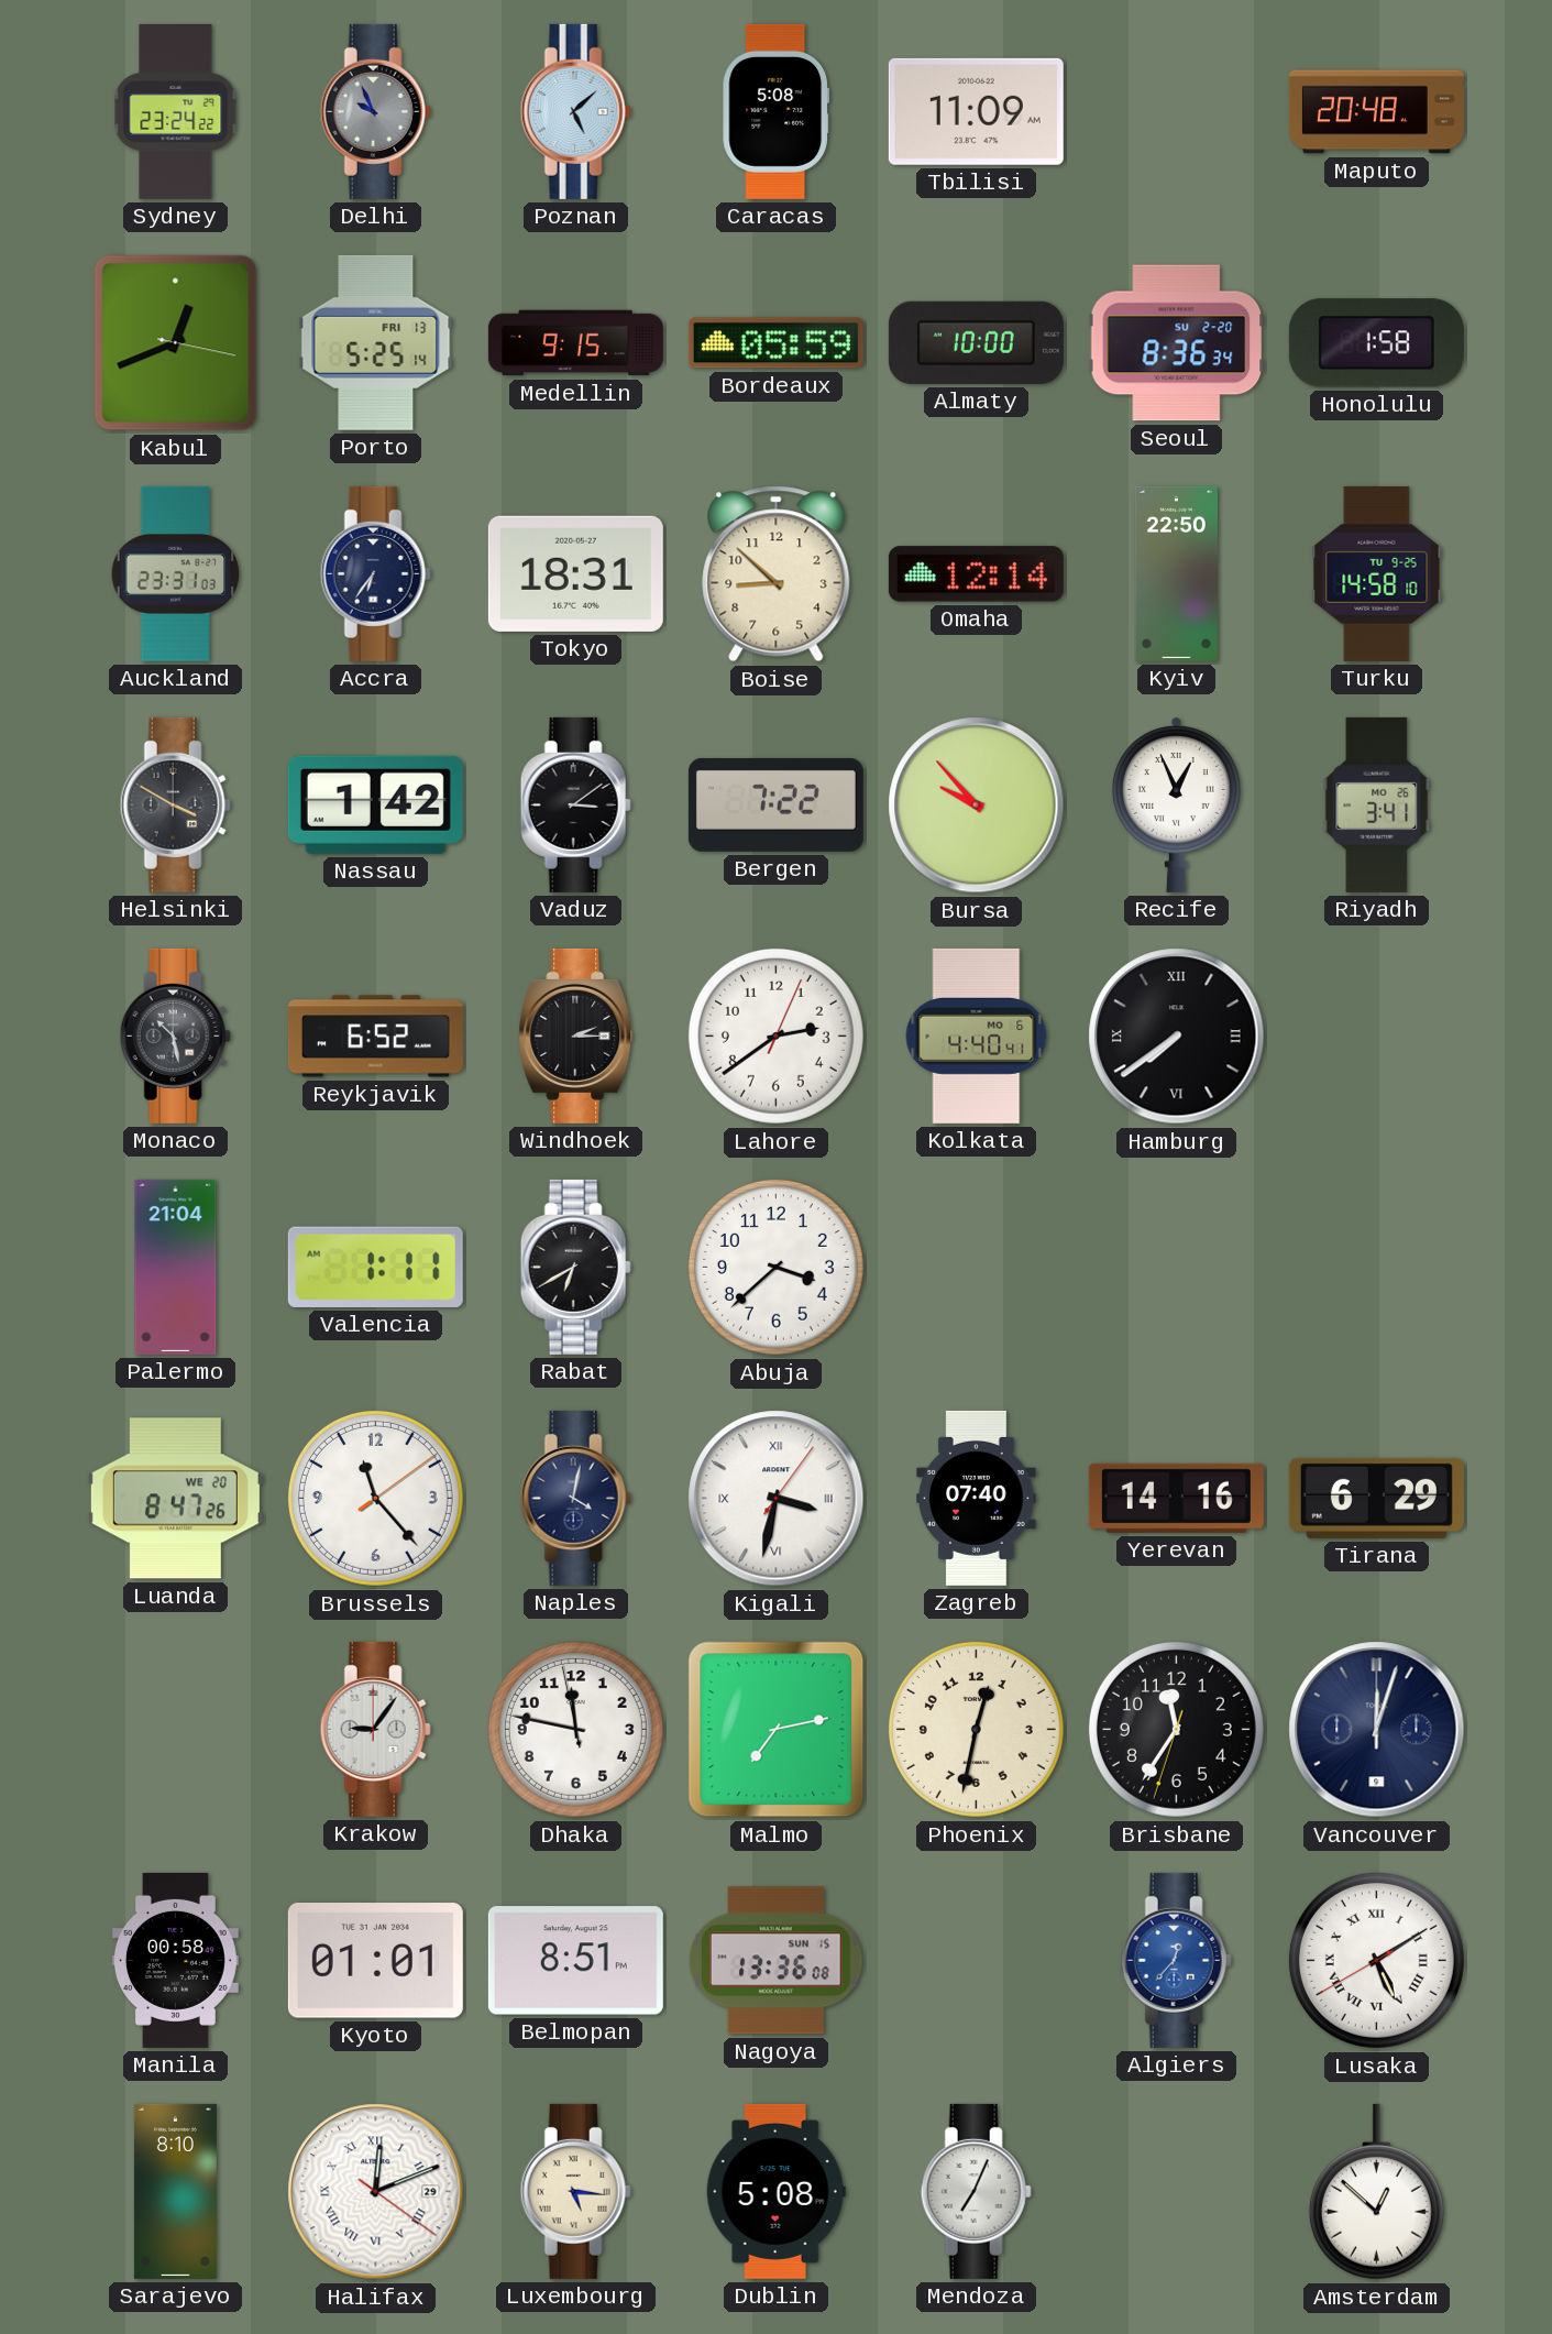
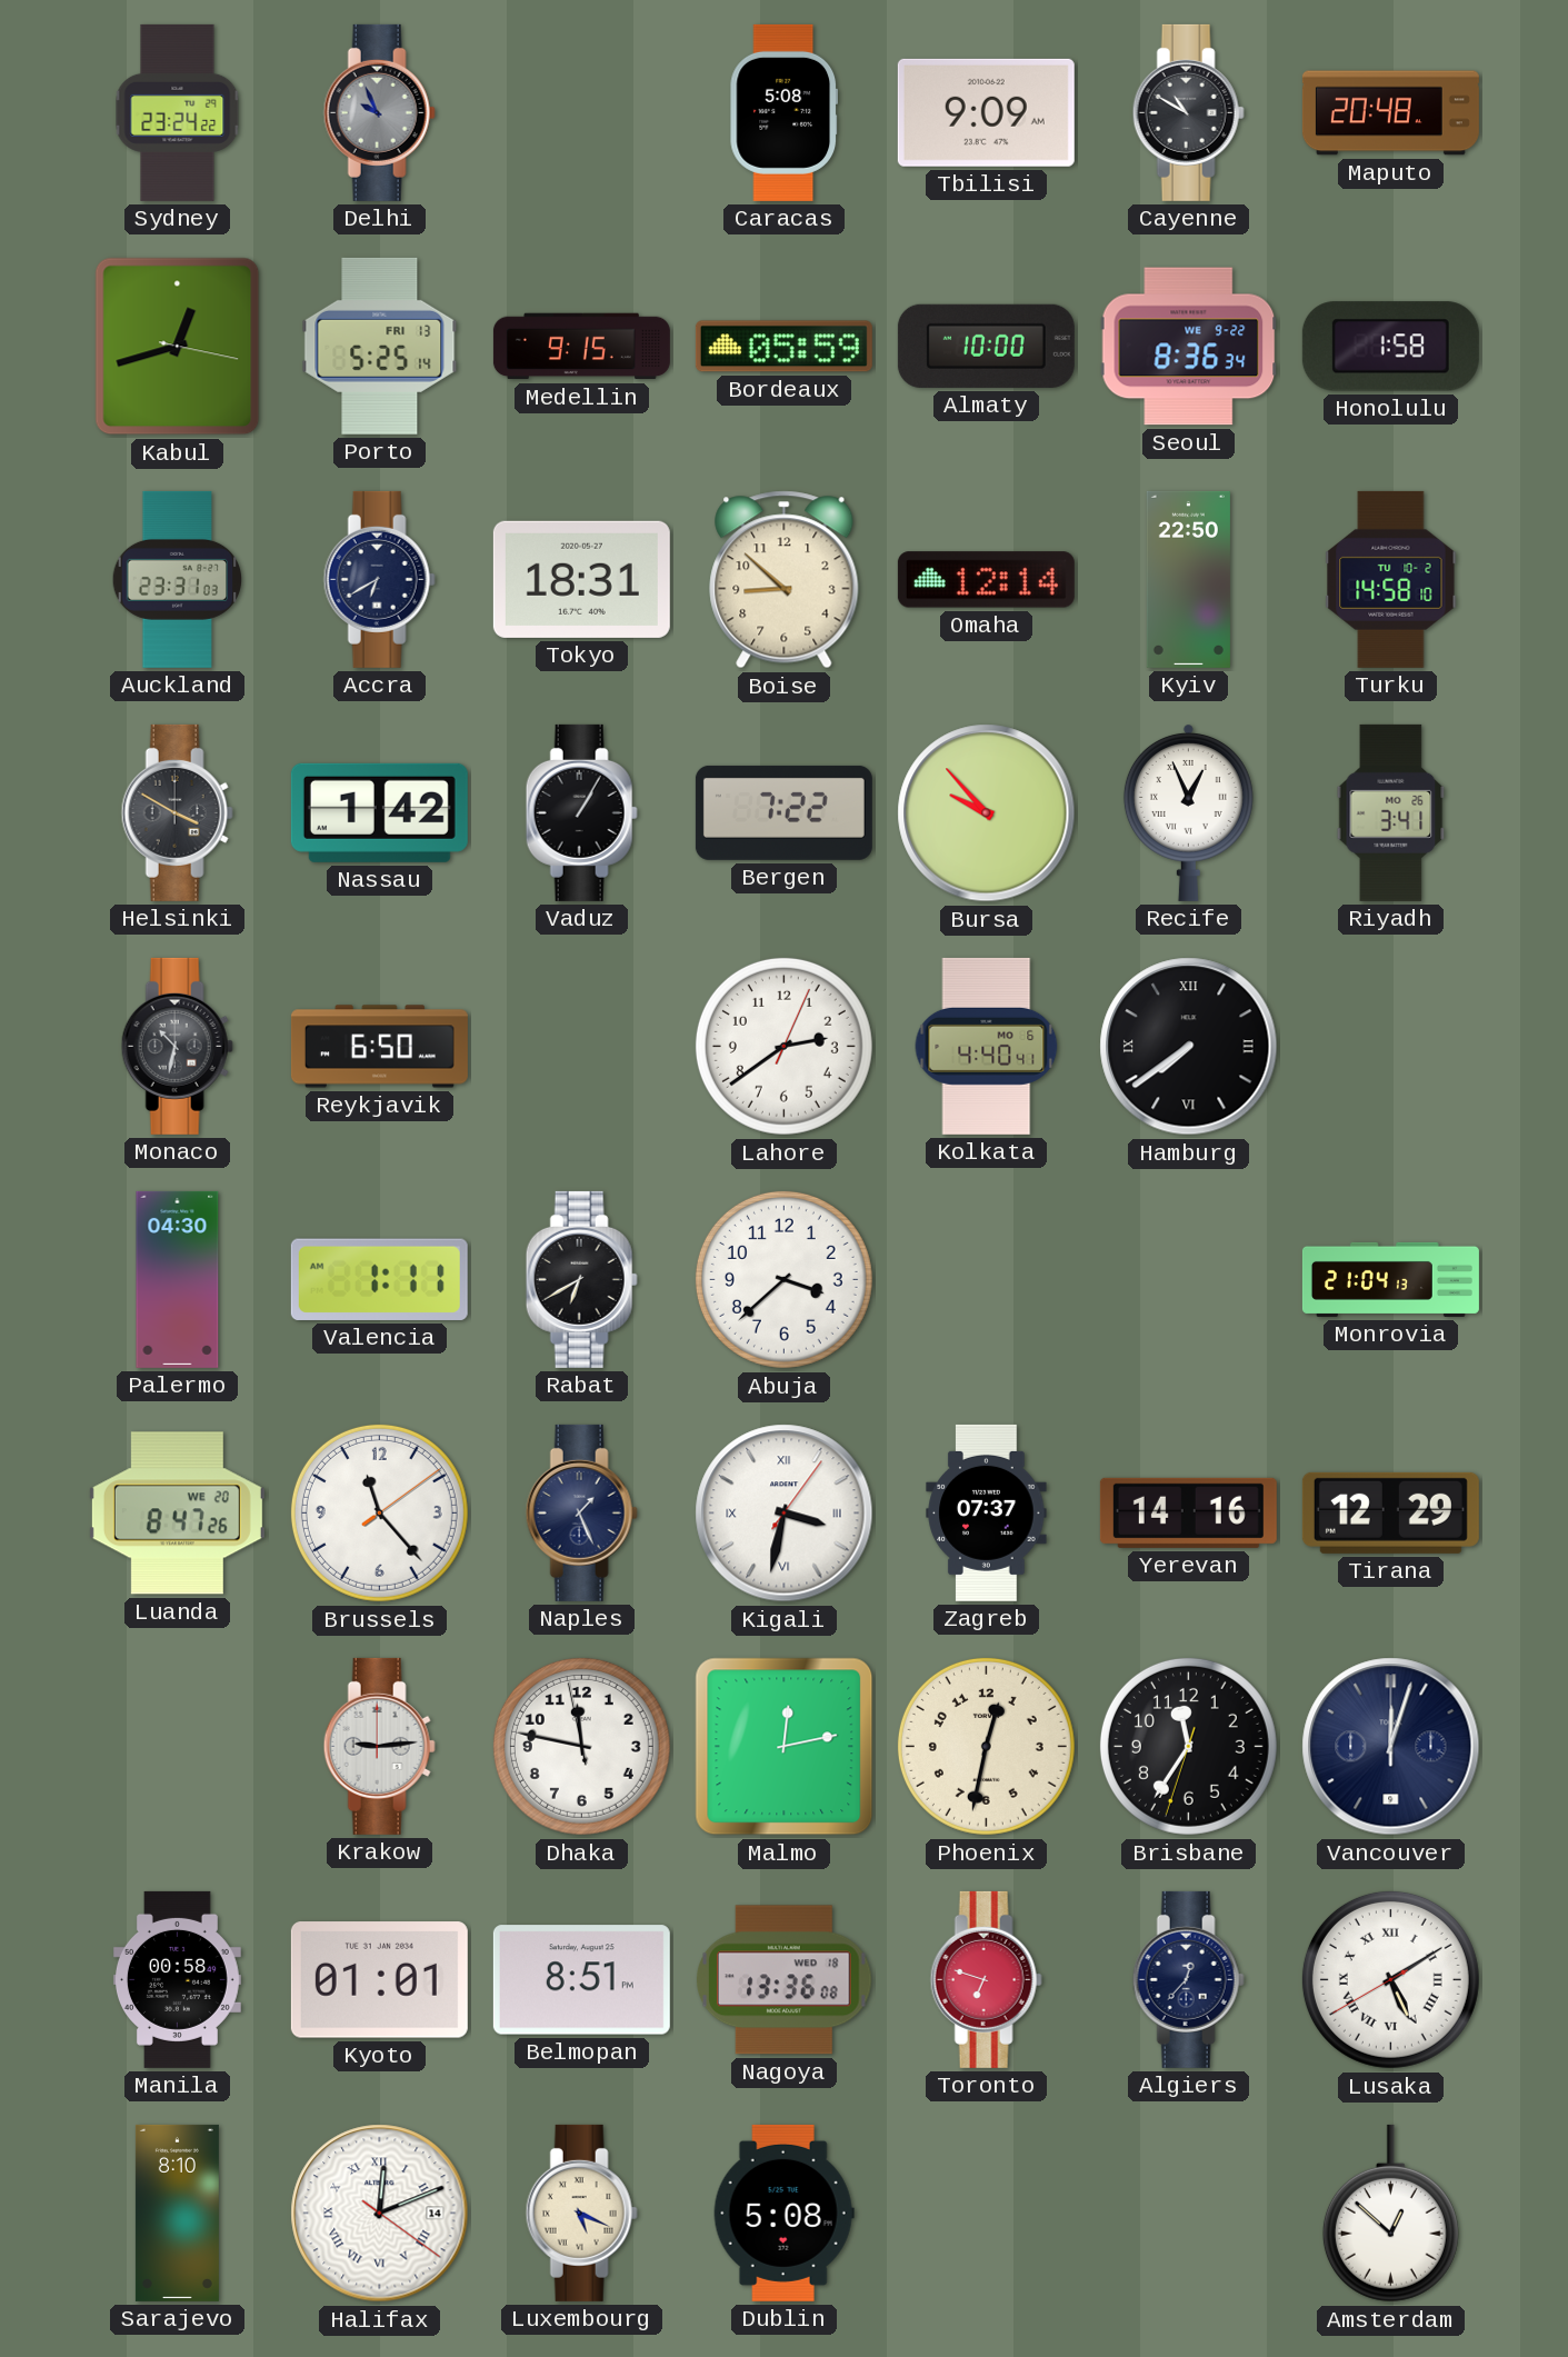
Poznan: 5:08 -> none
Tbilisi: 11:09 -> 9:09
Cayenne: none -> 10:50
Kabul: 12:41 -> 12:42
Seoul date: SU 2-20 -> WE 9-22
Accra: 6:36 -> 6:40
Turku date: TU 9-25 -> TU 10-2
Vaduz: 3:09 -> 1:05
Monaco: 10:28 -> 10:32
Reykjavik: 6:52 -> 6:50
Windhoek: 2:15 -> none
Palermo: 21:04 -> 04:30
Monrovia: none -> 21:04
Naples: 4:02 -> 1:26
Zagreb: 07:40 -> 07:37
Tirana: 6:29 -> 12:29
Krakow: 9:06 -> 9:14
Malmo: 7:13 -> 12:13
Nagoya date: SUN 15 -> WED 18
Toronto: none -> 6:48
Algiers dial: blue -> navy
Halifax date: 29 -> 14
Luxembourg: 5:16 -> 5:19
Mendoza: 7:04 -> none
